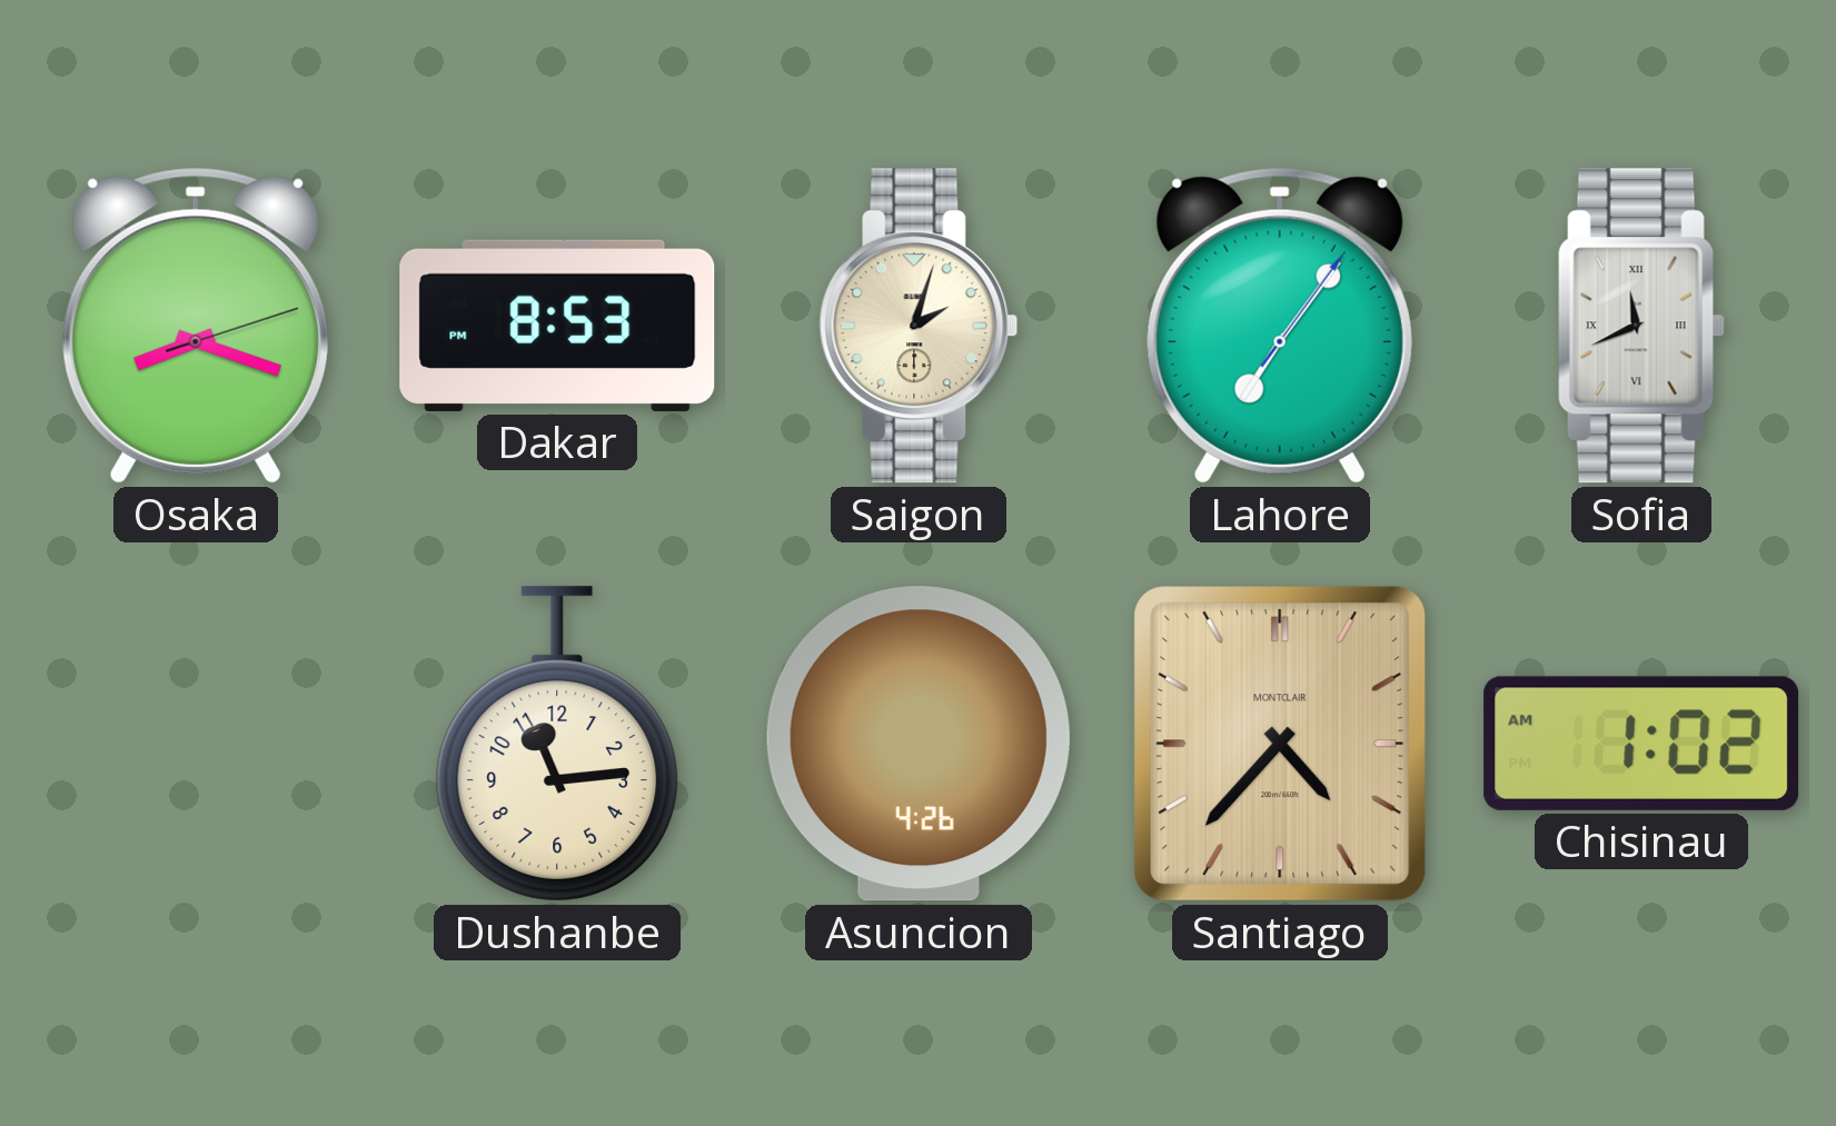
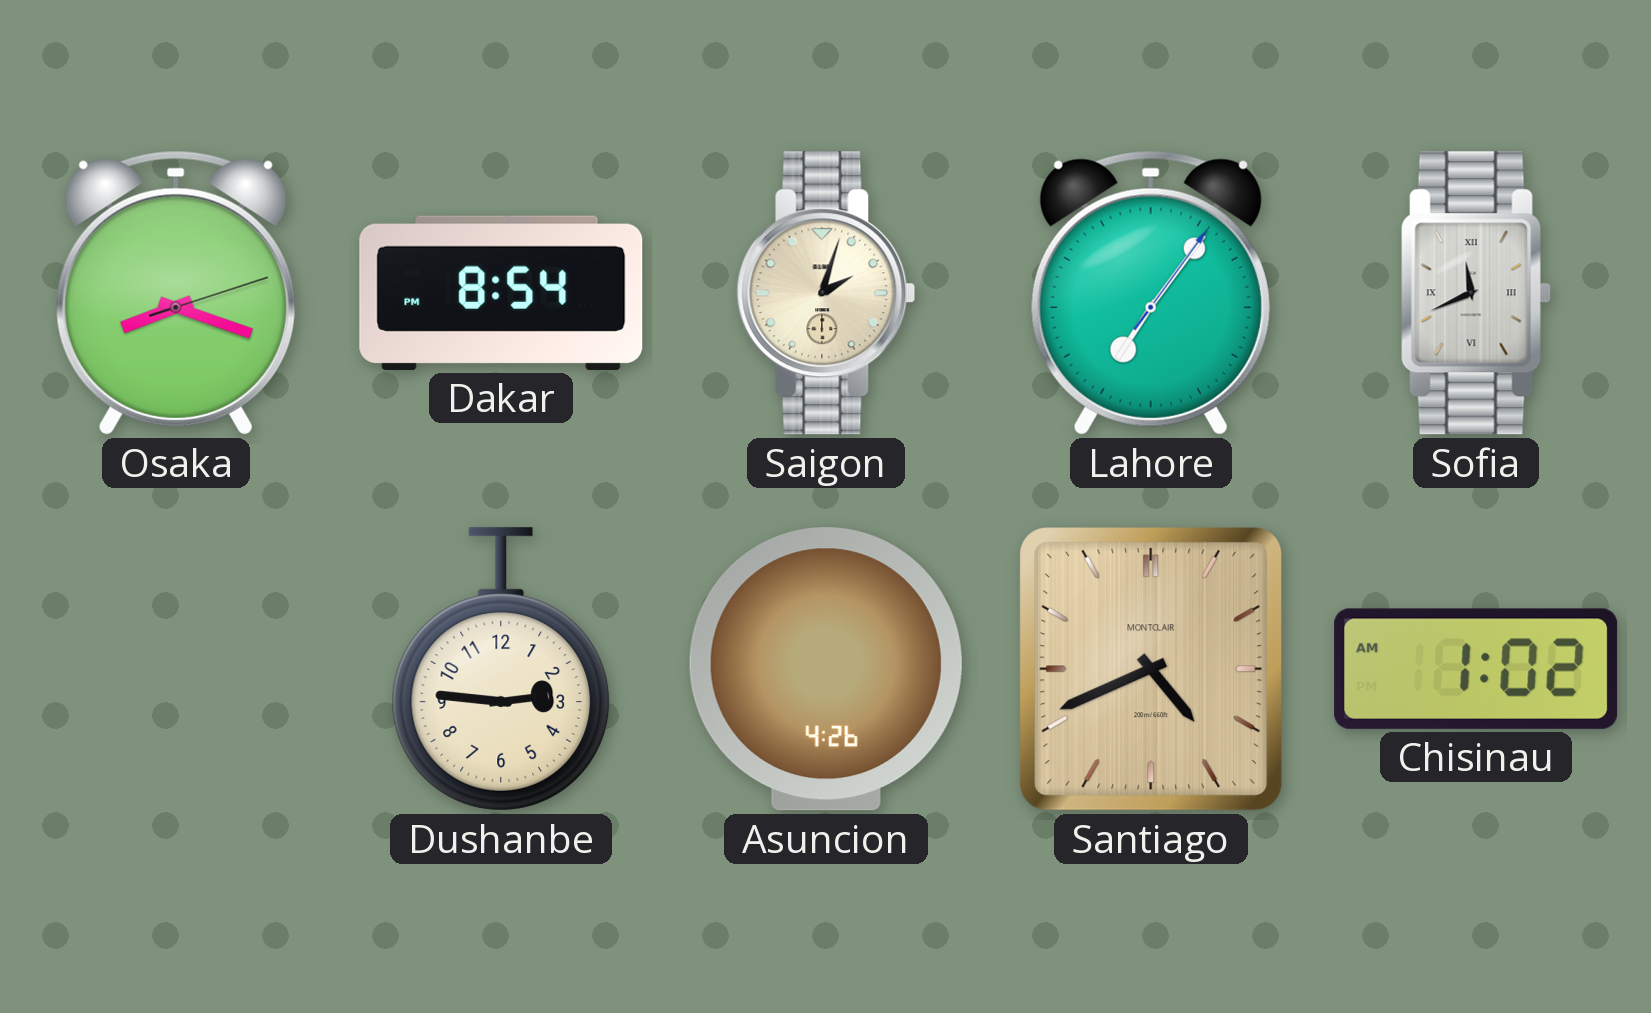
Dakar: 8:53 -> 8:54
Dushanbe: 11:14 -> 2:46
Santiago: 4:37 -> 4:41
